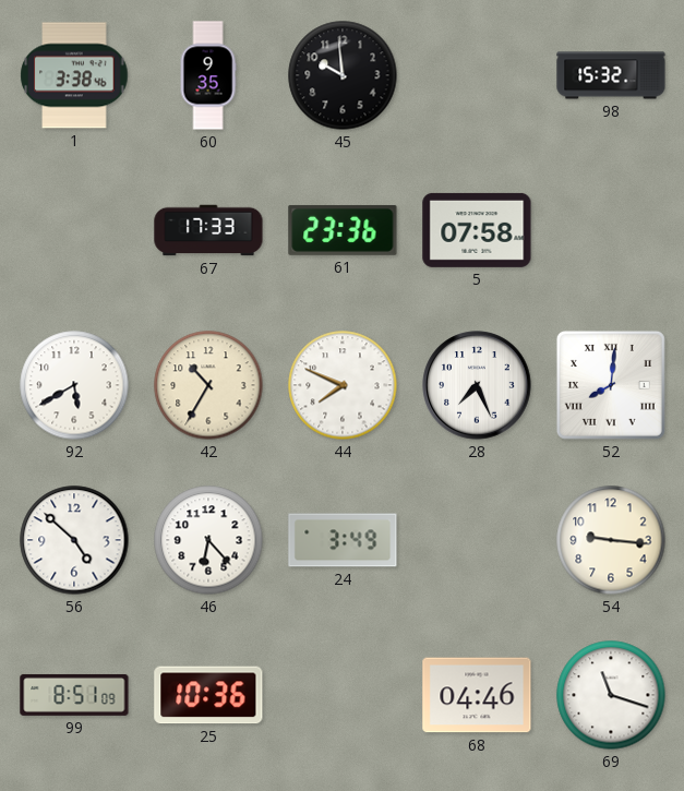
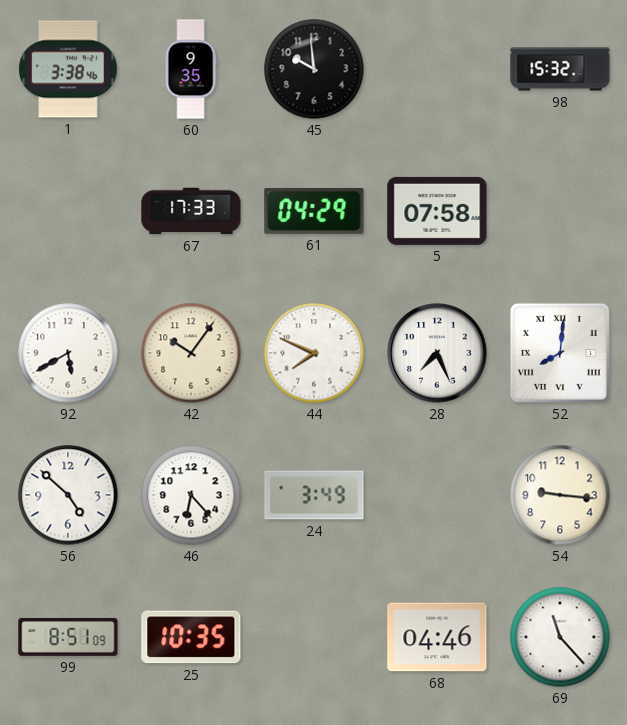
61: 23:36 -> 04:29
42: 10:35 -> 10:06
25: 10:36 -> 10:35
69: 11:18 -> 11:23
